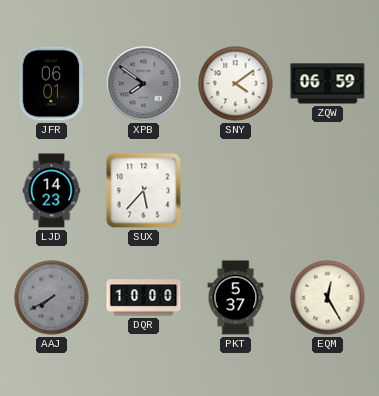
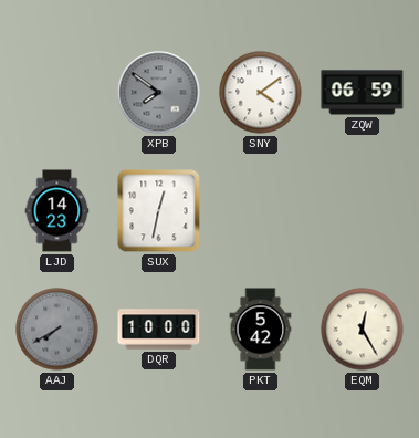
JFR: 06:01 -> none
SUX: 5:37 -> 12:32
PKT: 5:37 -> 5:42
